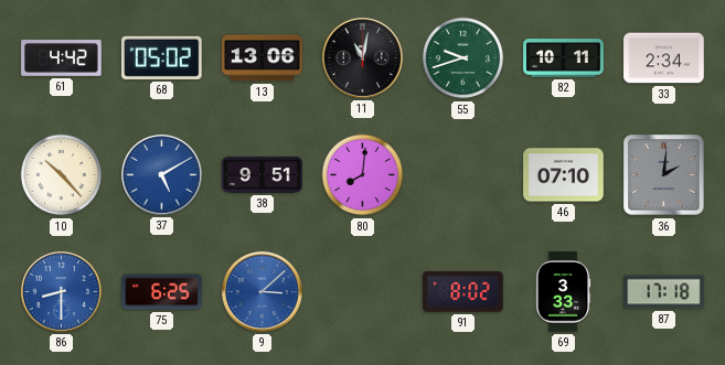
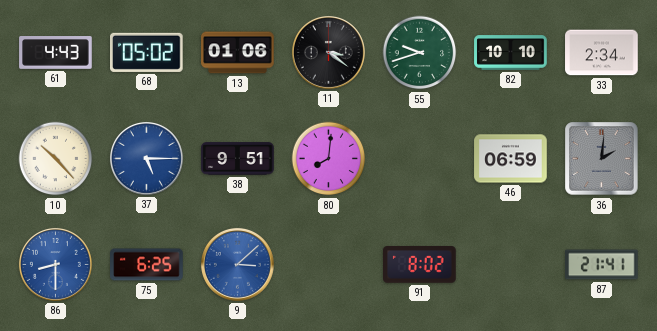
61: 4:42 -> 4:43
13: 13:06 -> 01:06
11: 11:02 -> 3:21
82: 10:11 -> 10:10
37: 5:10 -> 5:15
46: 07:10 -> 06:59
69: 3:33 -> none
87: 17:18 -> 21:41
